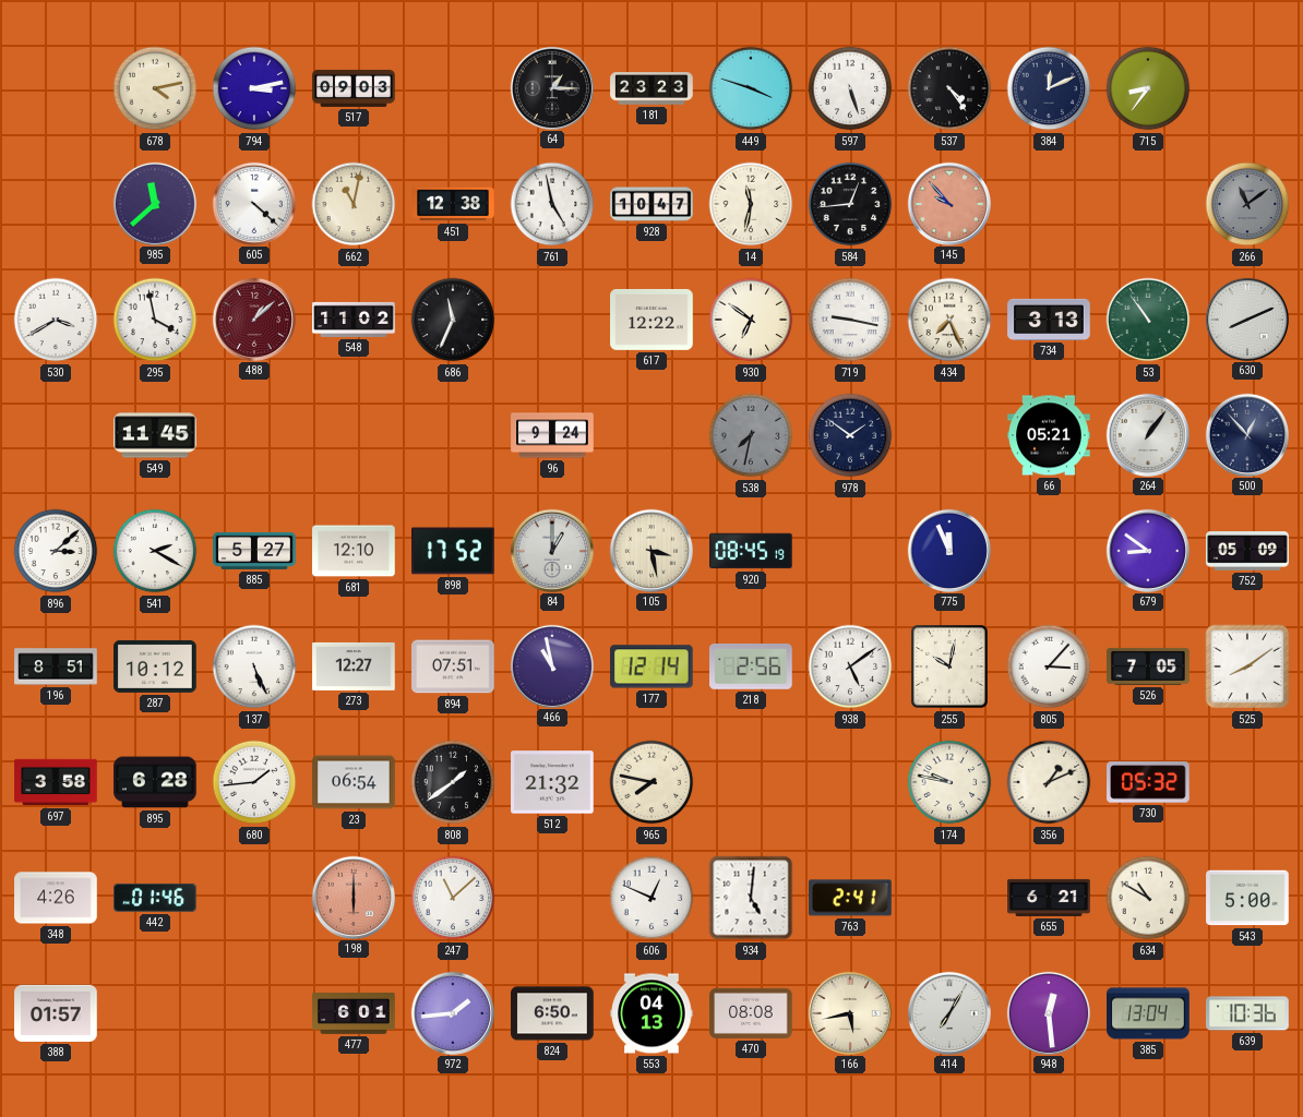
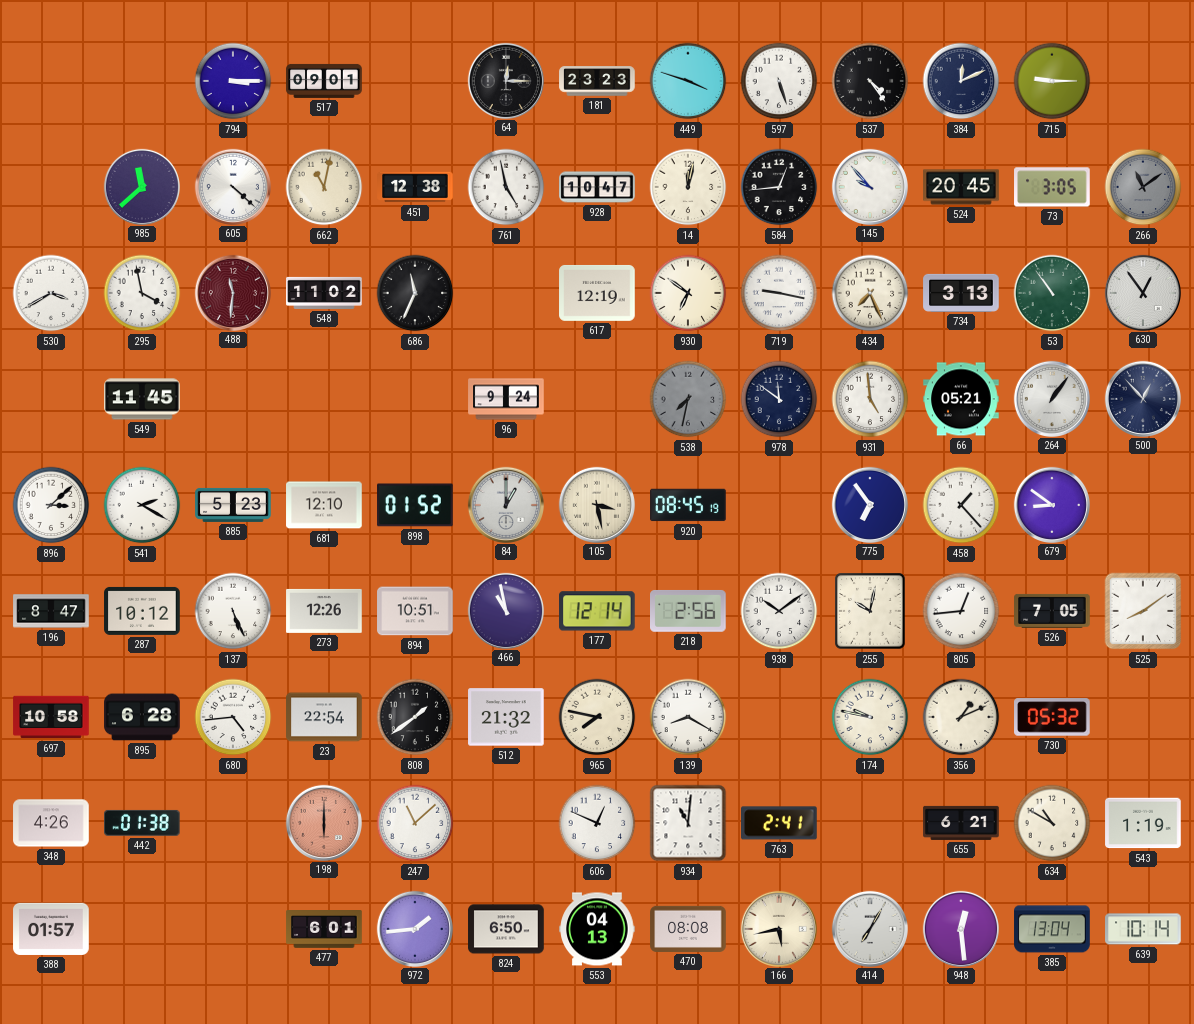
678: 4:13 -> none
794: 3:13 -> 3:15
517: 09:03 -> 09:01
64: 1:15 -> 12:15
715: 8:36 -> 9:15
14: 11:32 -> 12:02
145 dial: salmon -> white
524: none -> 20:45
73: none -> 3:05
488: 1:08 -> 11:31
617: 12:22 -> 12:19
630: 8:11 -> 12:54
978: 1:51 -> 11:51
931: none -> 4:59
885: 5:27 -> 5:23
898: 17:52 -> 01:52
775: 11:56 -> 6:54
458: none -> 1:23
752: 05:09 -> none
196: 8:51 -> 8:47
273: 12:27 -> 12:26
894: 07:51 -> 10:51
938: 5:09 -> 10:09
805: 3:07 -> 12:44
697: 3:58 -> 10:58
680: 1:44 -> 4:44
23: 06:54 -> 22:54
139: none -> 8:20
442: 01:46 -> 01:38
934: 5:01 -> 11:01
543: 5:00 -> 1:19
639: 10:36 -> 10:14
